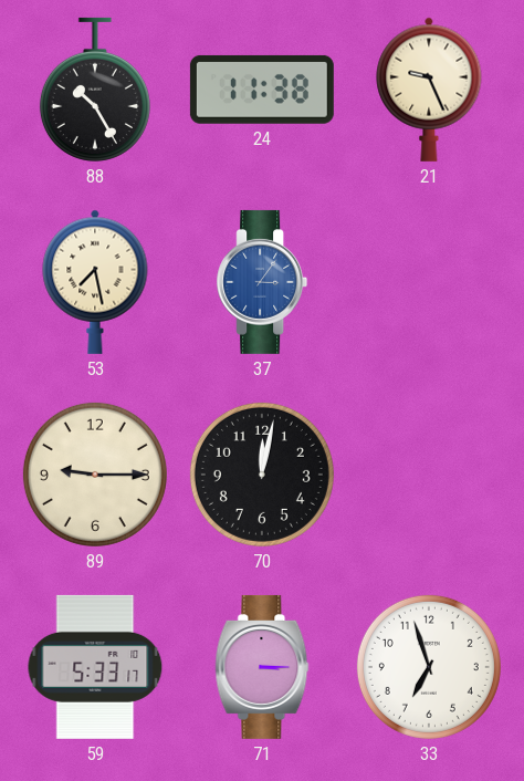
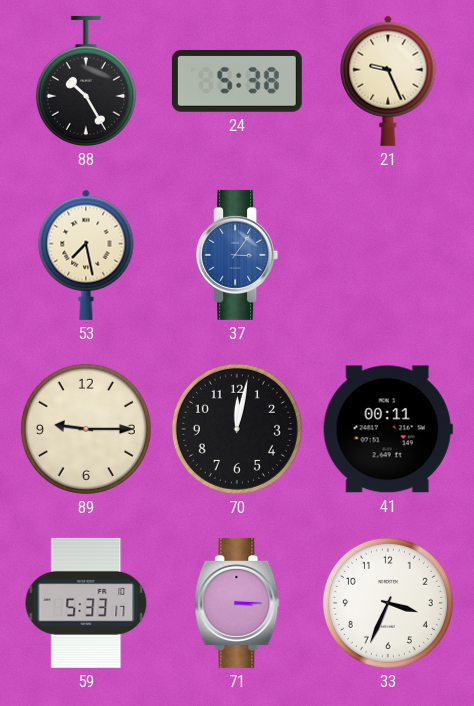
24: 11:38 -> 5:38
41: none -> 00:11
33: 6:57 -> 3:34
